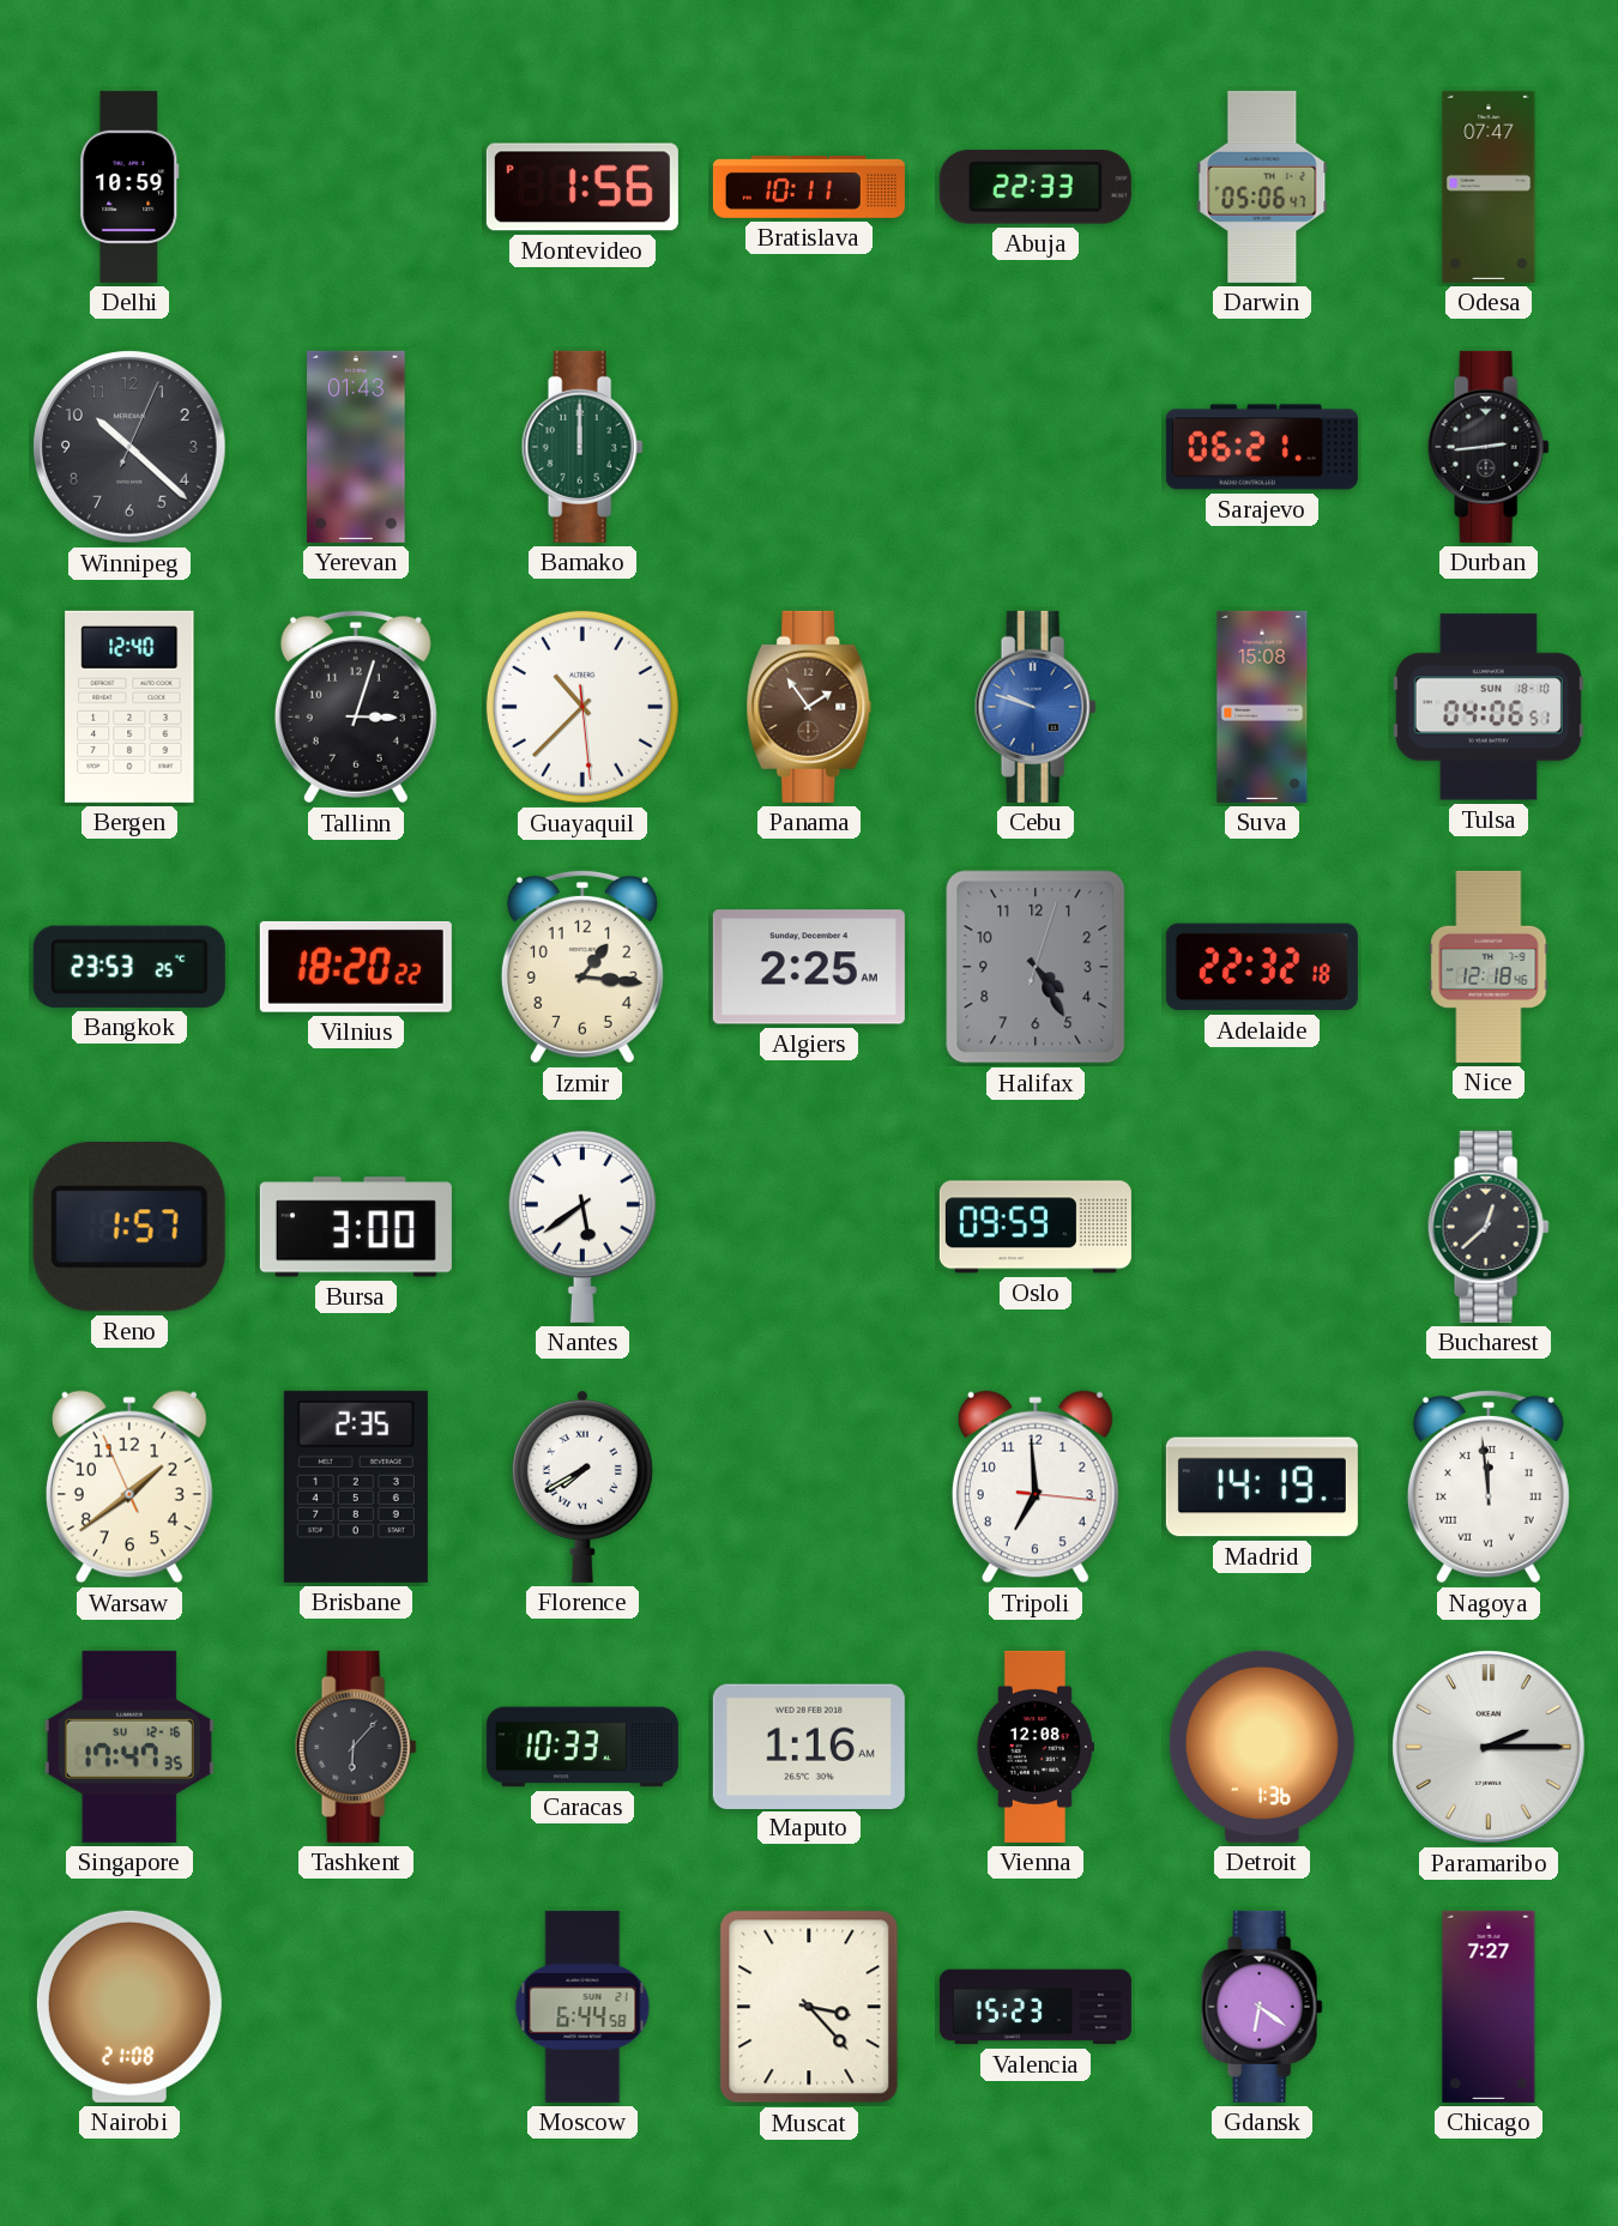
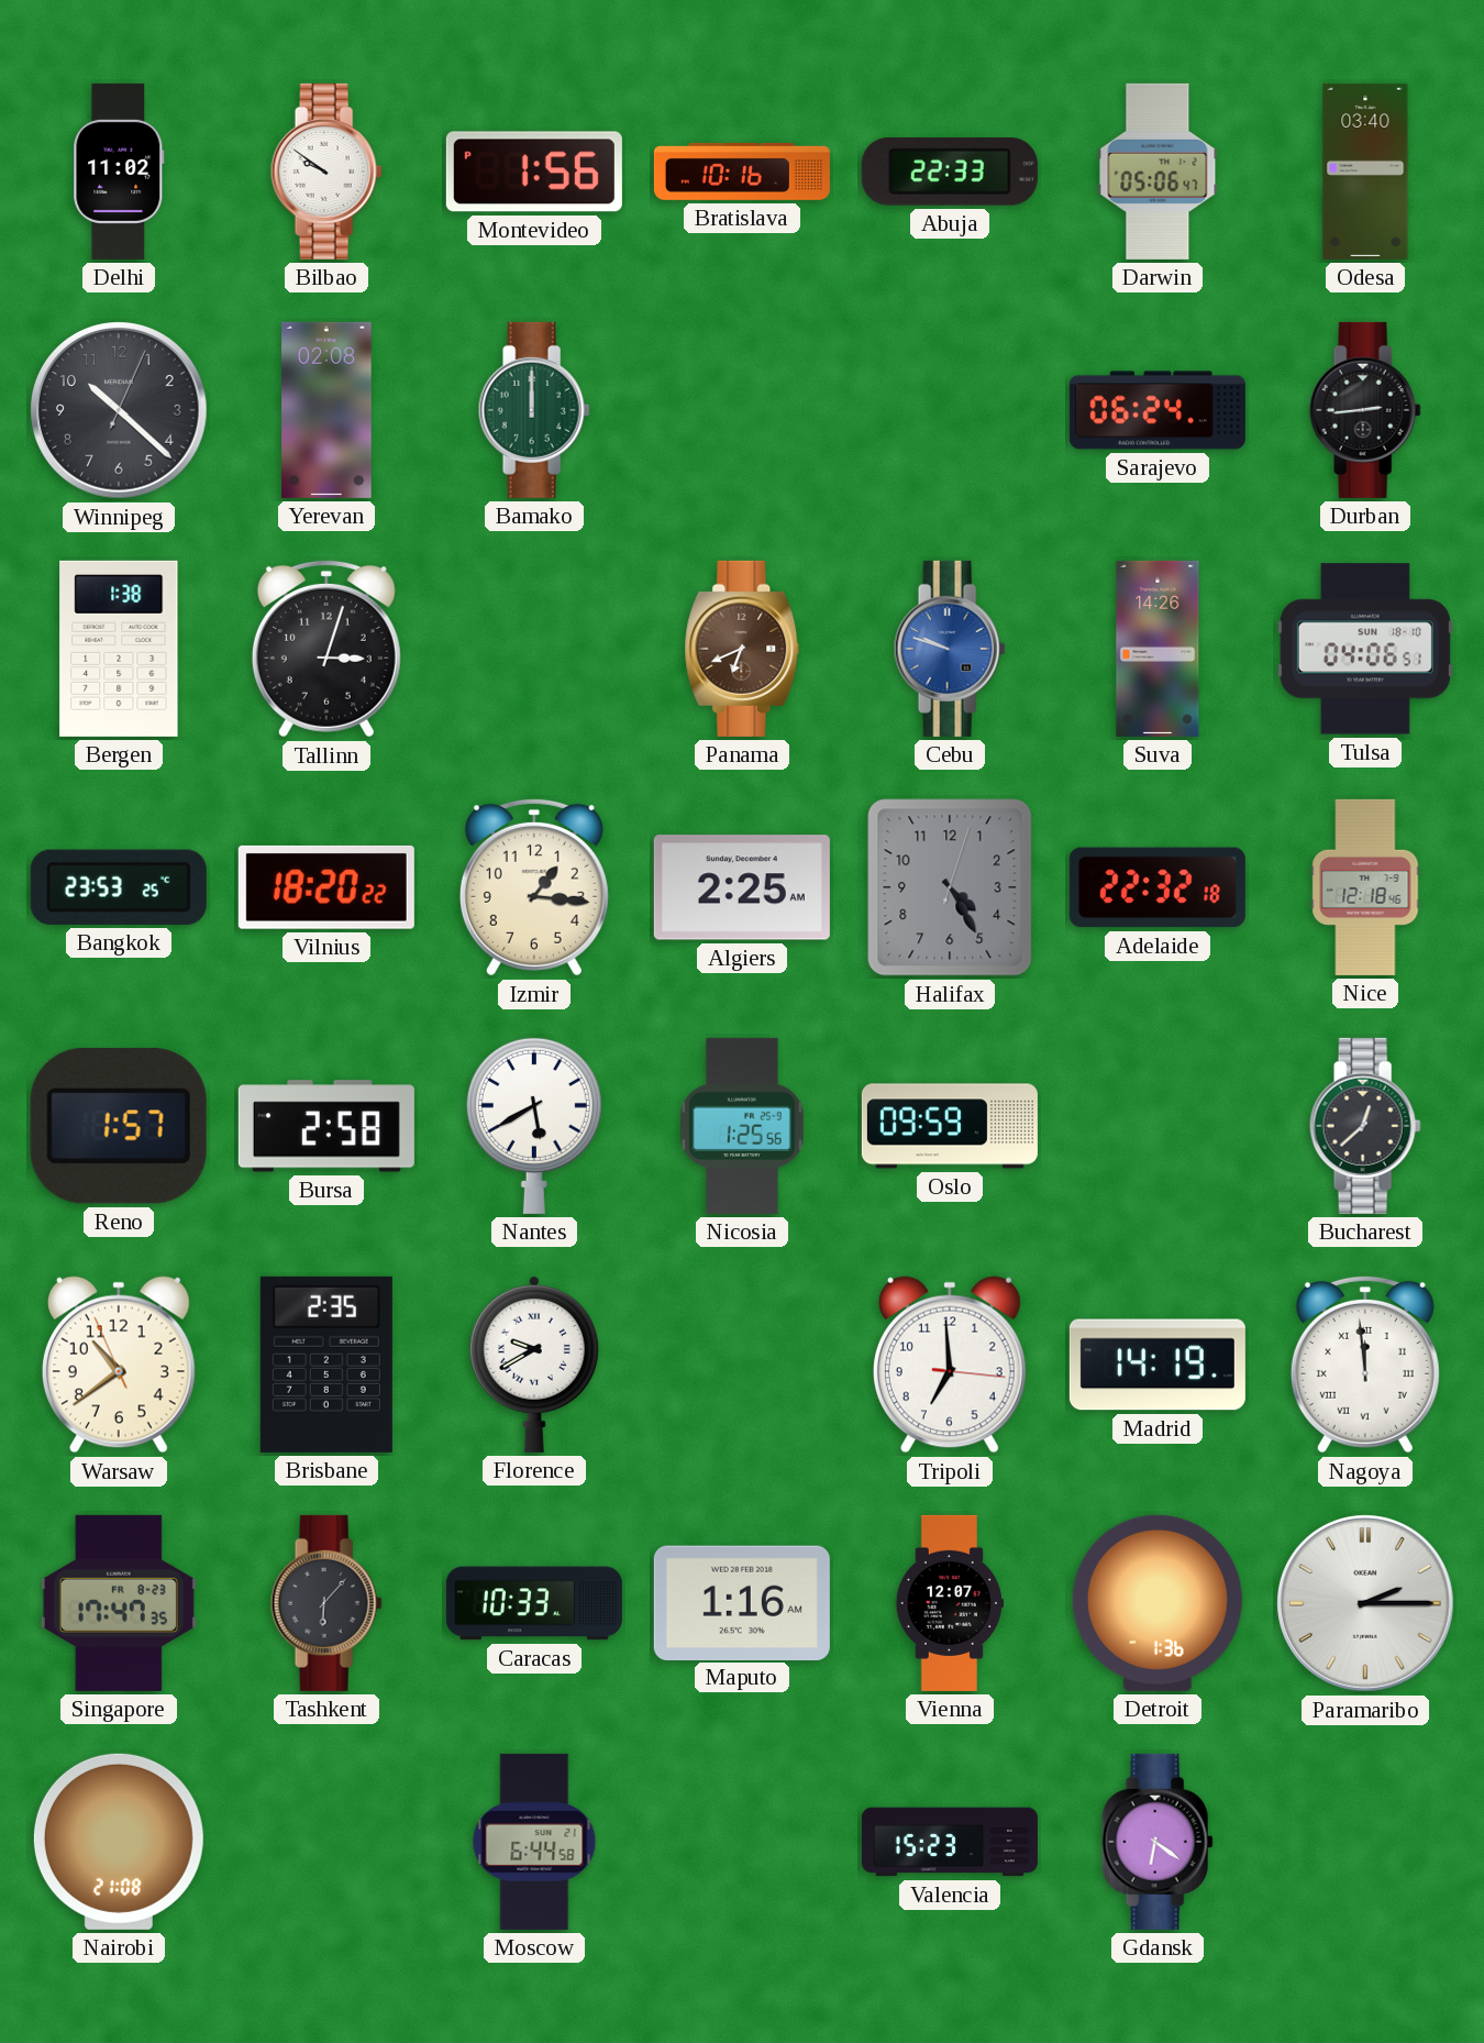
Delhi: 10:59 -> 11:02
Bilbao: none -> 9:51
Bratislava: 10:11 -> 10:16
Odesa: 07:47 -> 03:40
Yerevan: 01:43 -> 02:08
Sarajevo: 06:21 -> 06:24
Bergen: 12:40 -> 1:38
Guayaquil: 10:37 -> none
Panama: 1:54 -> 6:41
Suva: 15:08 -> 14:26
Bursa: 3:00 -> 2:58
Nantes: 5:39 -> 5:40
Nicosia: none -> 1:25
Warsaw: 1:38 -> 10:38
Florence: 7:40 -> 9:40
Singapore date: SU 12-16 -> FR 8-23
Vienna: 12:08 -> 12:07
Muscat: 3:23 -> none
Chicago: 7:27 -> none
